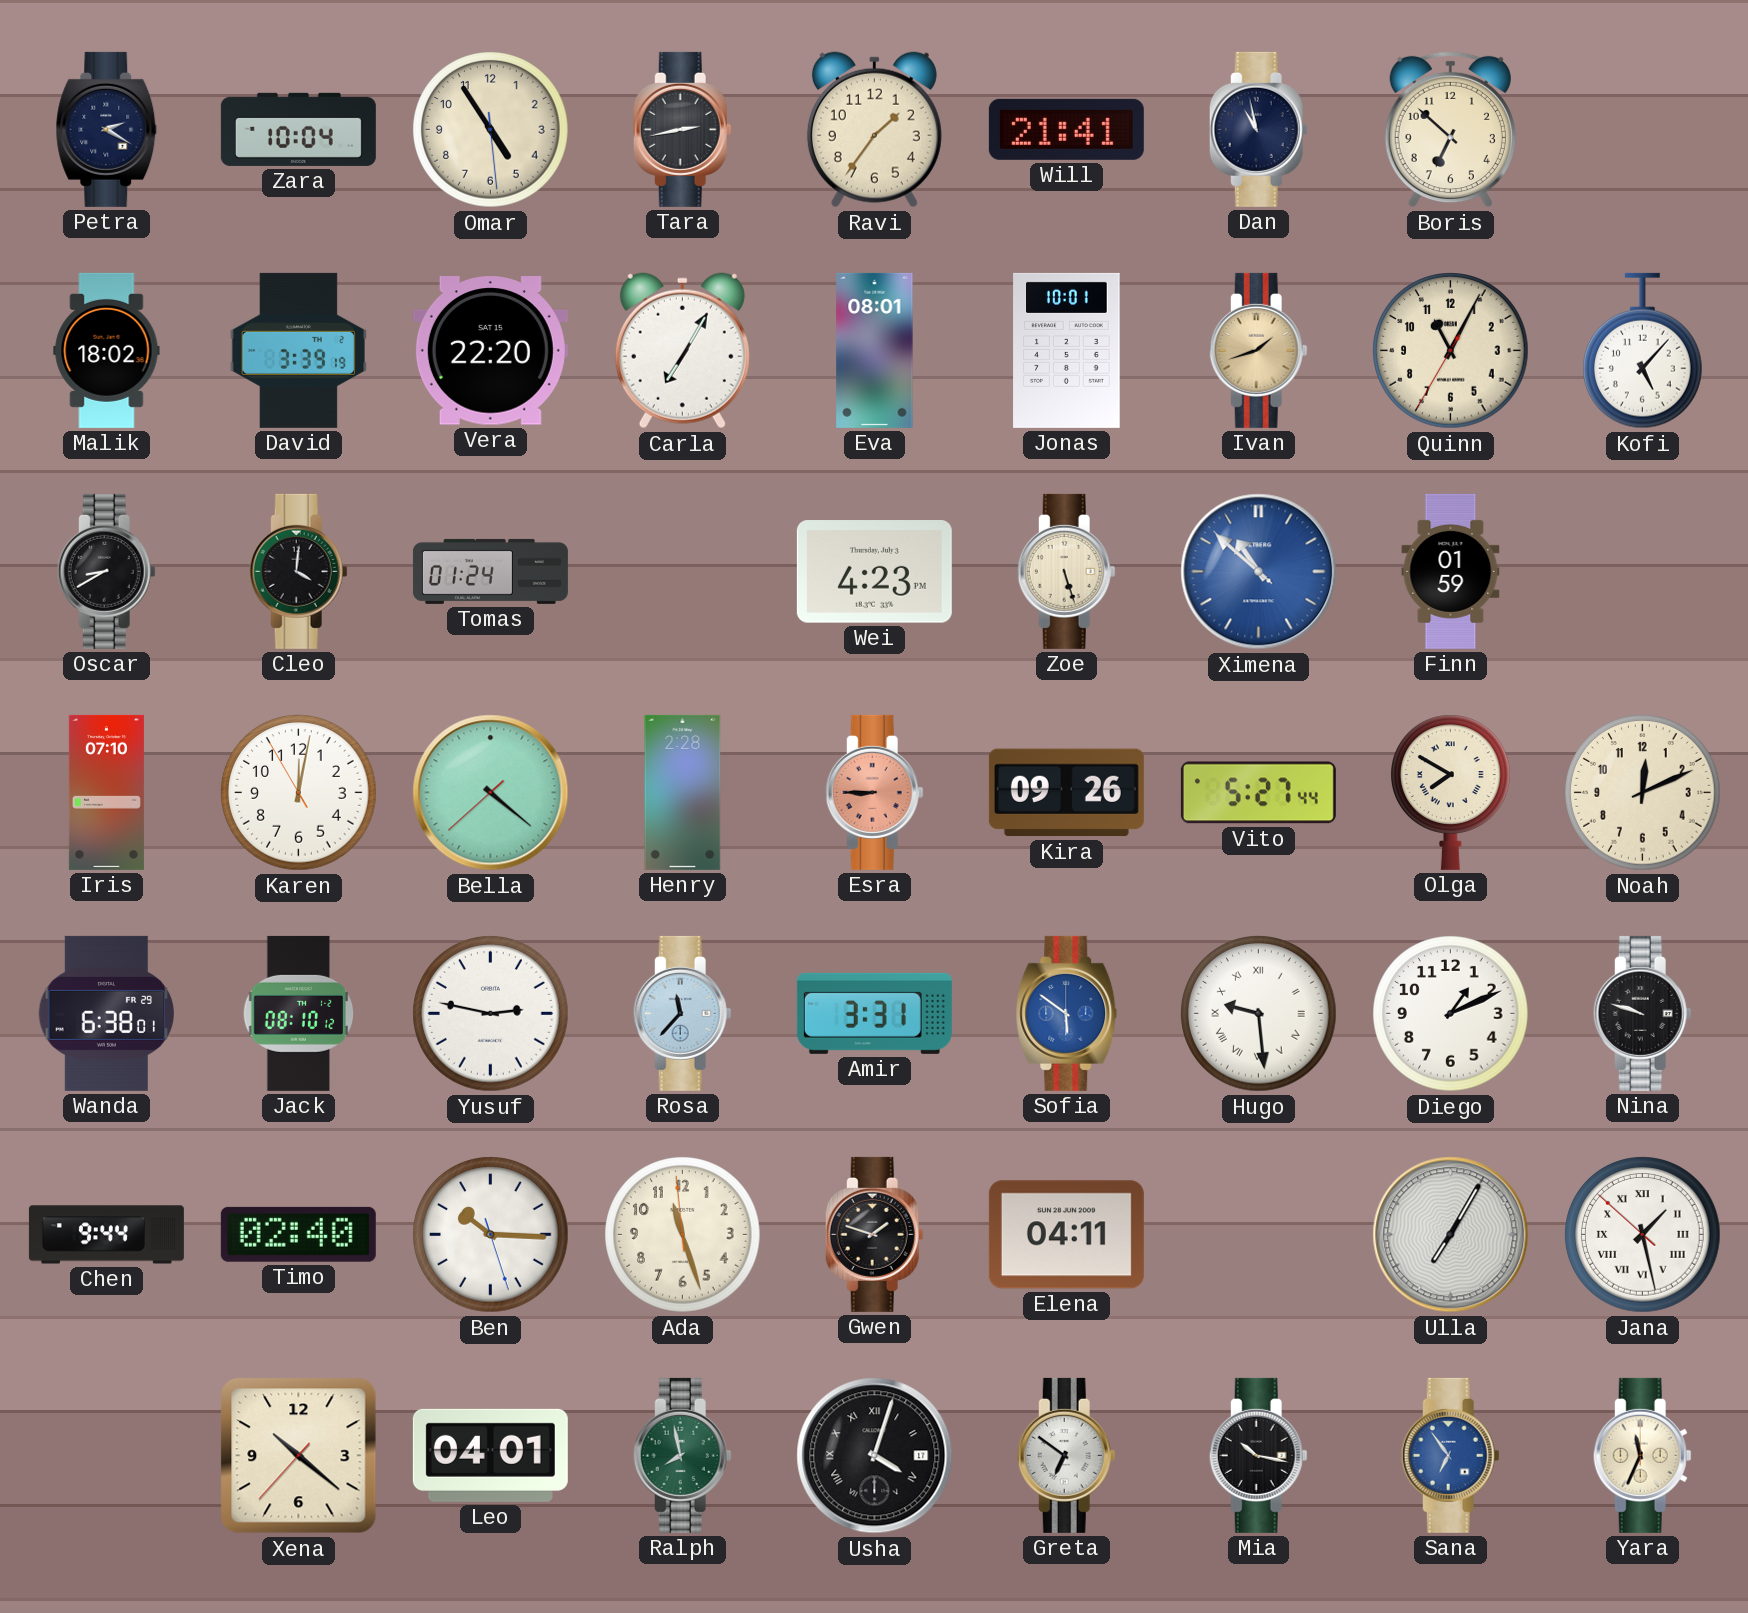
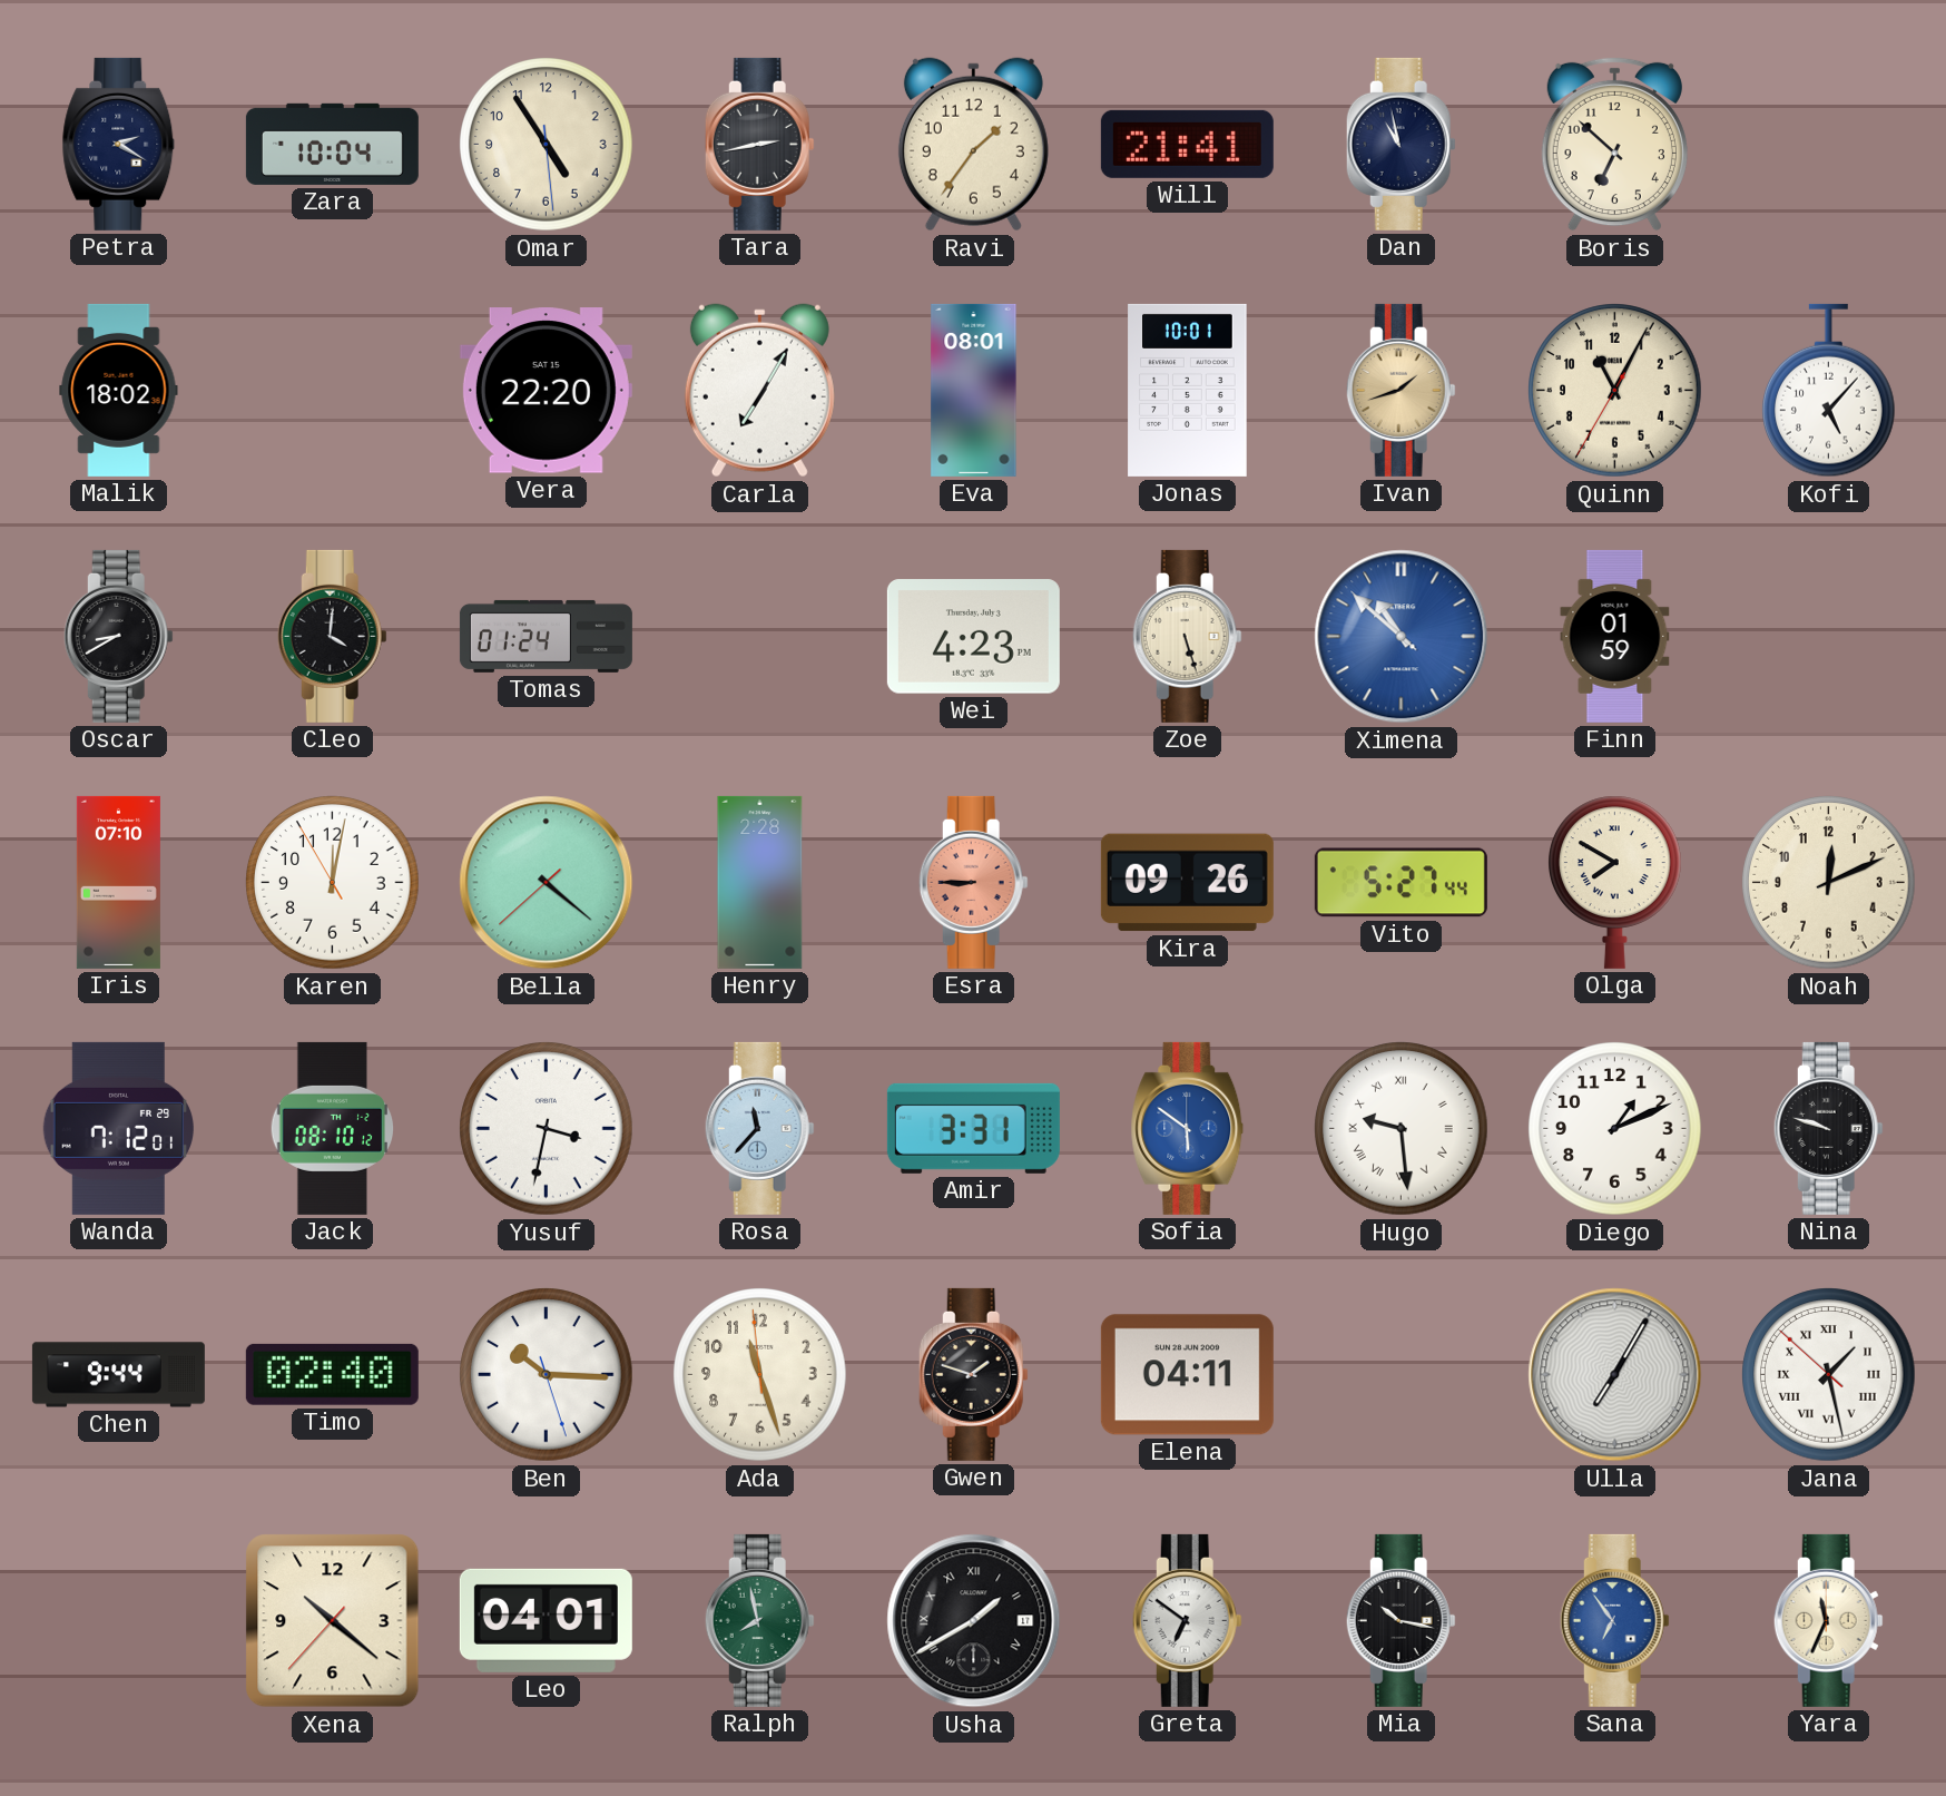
David: 3:39 -> none
Wanda: 6:38 -> 7:12
Yusuf: 2:47 -> 3:32
Usha: 4:03 -> 1:40
